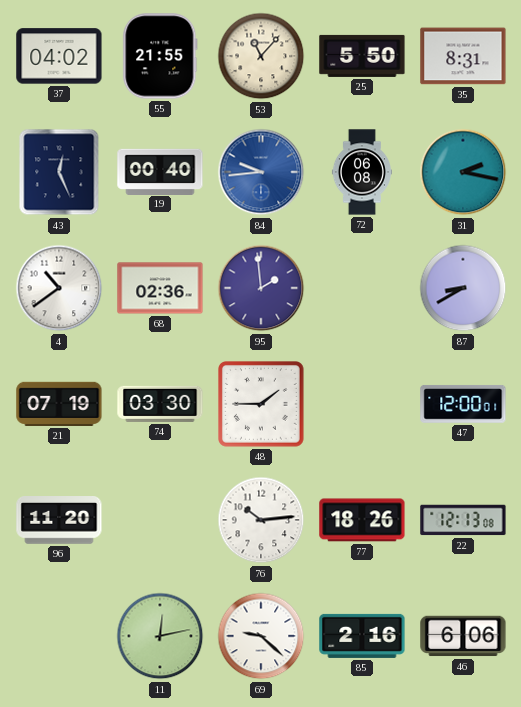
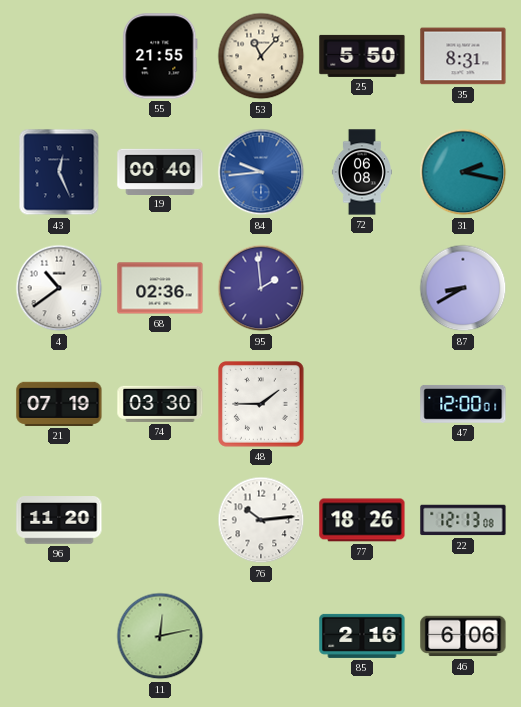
37: 04:02 -> none
69: 9:22 -> none
